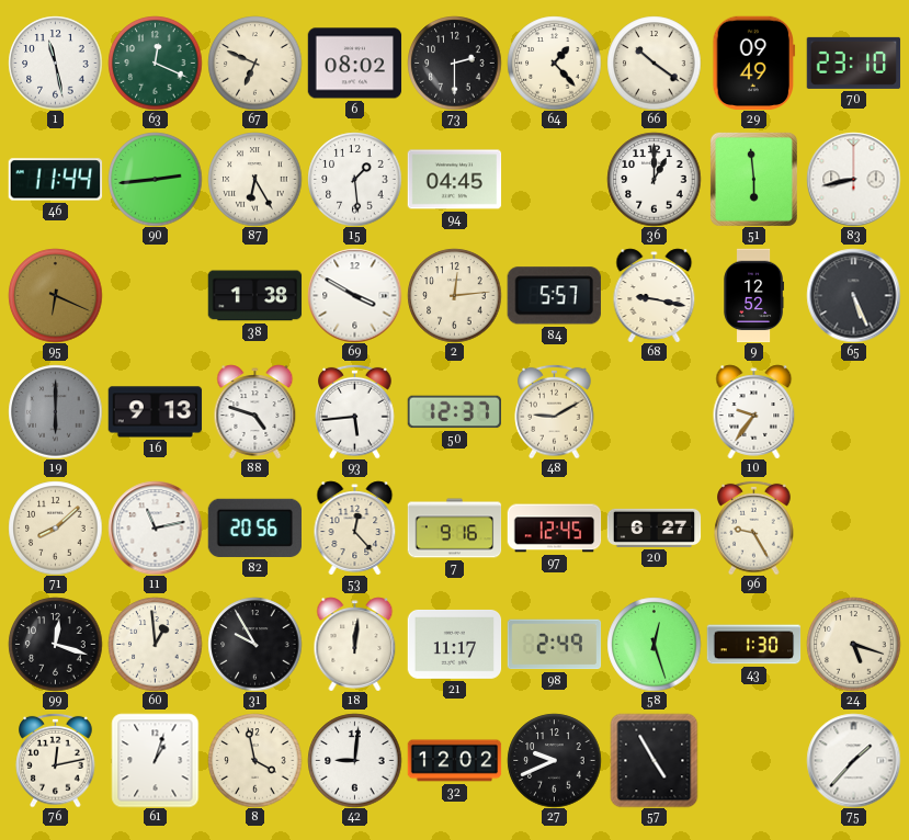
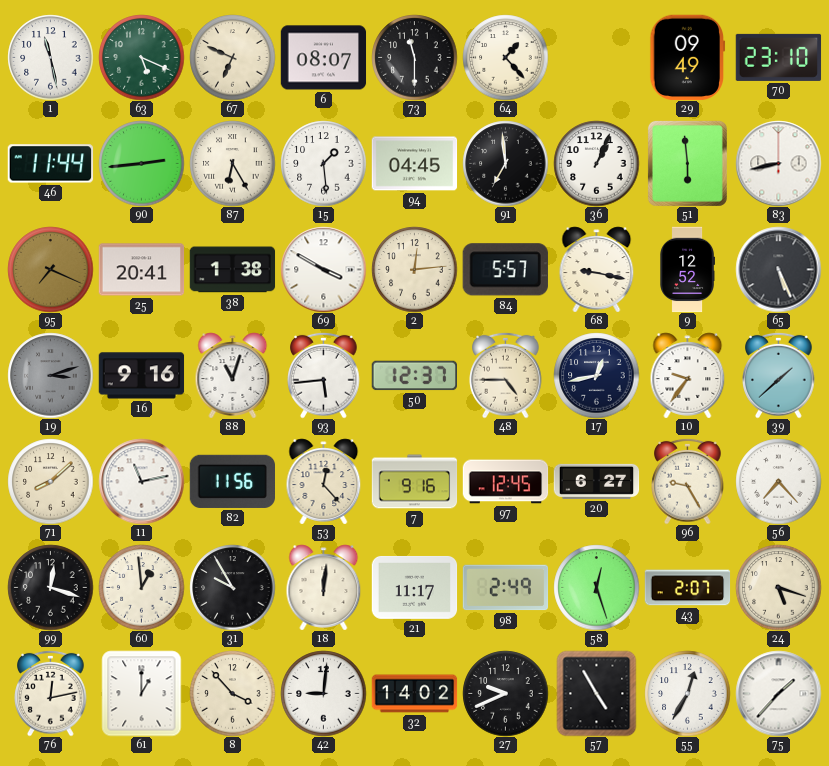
63: 12:19 -> 5:19
6: 08:02 -> 08:07
73: 2:30 -> 11:30
66: 10:21 -> none
91: none -> 6:59
36: 1:00 -> 1:04
95: 6:19 -> 7:19
25: none -> 20:41
19: 6:00 -> 3:12
16: 9:13 -> 9:16
88: 4:48 -> 11:03
48: 9:10 -> 4:45
17: none -> 12:43
39: none -> 1:38
82: 20:56 -> 11:56
56: none -> 7:23
43: 1:30 -> 2:07
61: 1:03 -> 1:00
8: 3:58 -> 3:53
32: 12:02 -> 14:02
55: none -> 12:35
